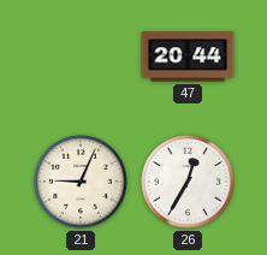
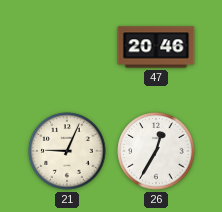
47: 20:44 -> 20:46
